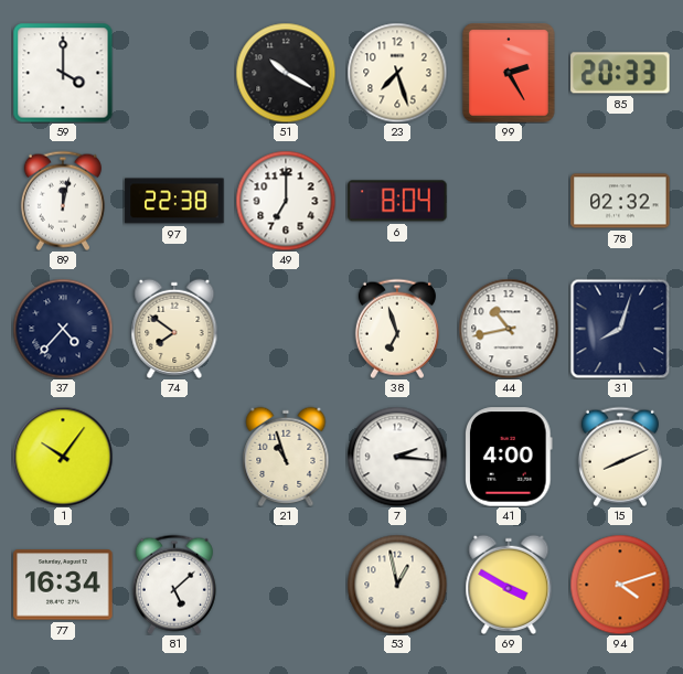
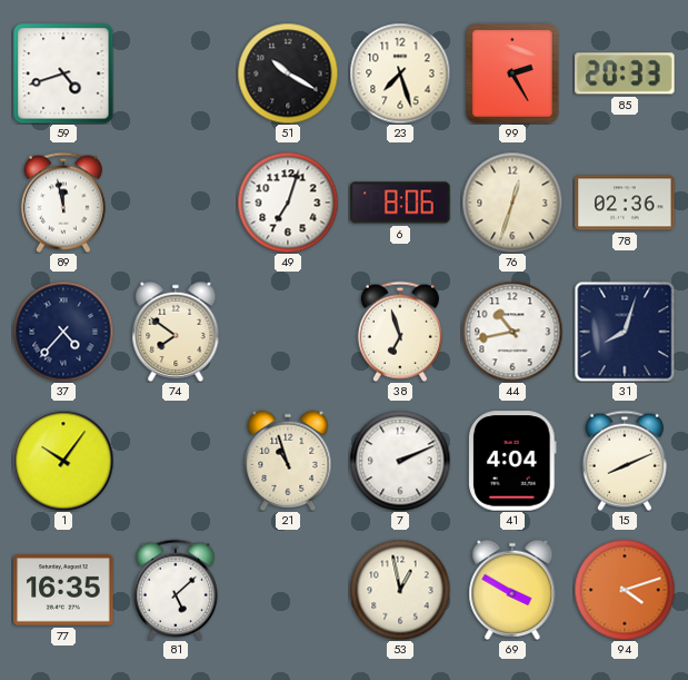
59: 4:00 -> 4:42
89: 12:02 -> 11:58
97: 22:38 -> none
49: 7:00 -> 7:03
6: 8:04 -> 8:06
76: none -> 12:33
78: 02:32 -> 02:36
7: 2:16 -> 2:11
41: 4:00 -> 4:04
77: 16:34 -> 16:35
